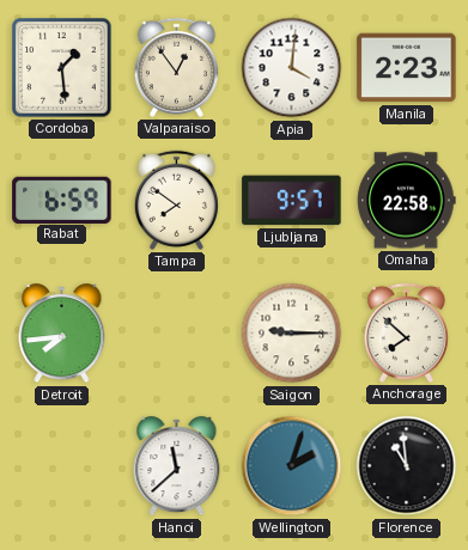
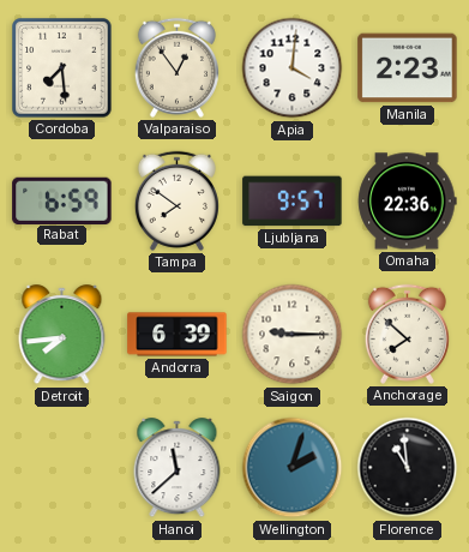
Cordoba: 1:29 -> 7:29
Omaha: 22:58 -> 22:36
Andorra: none -> 6:39
